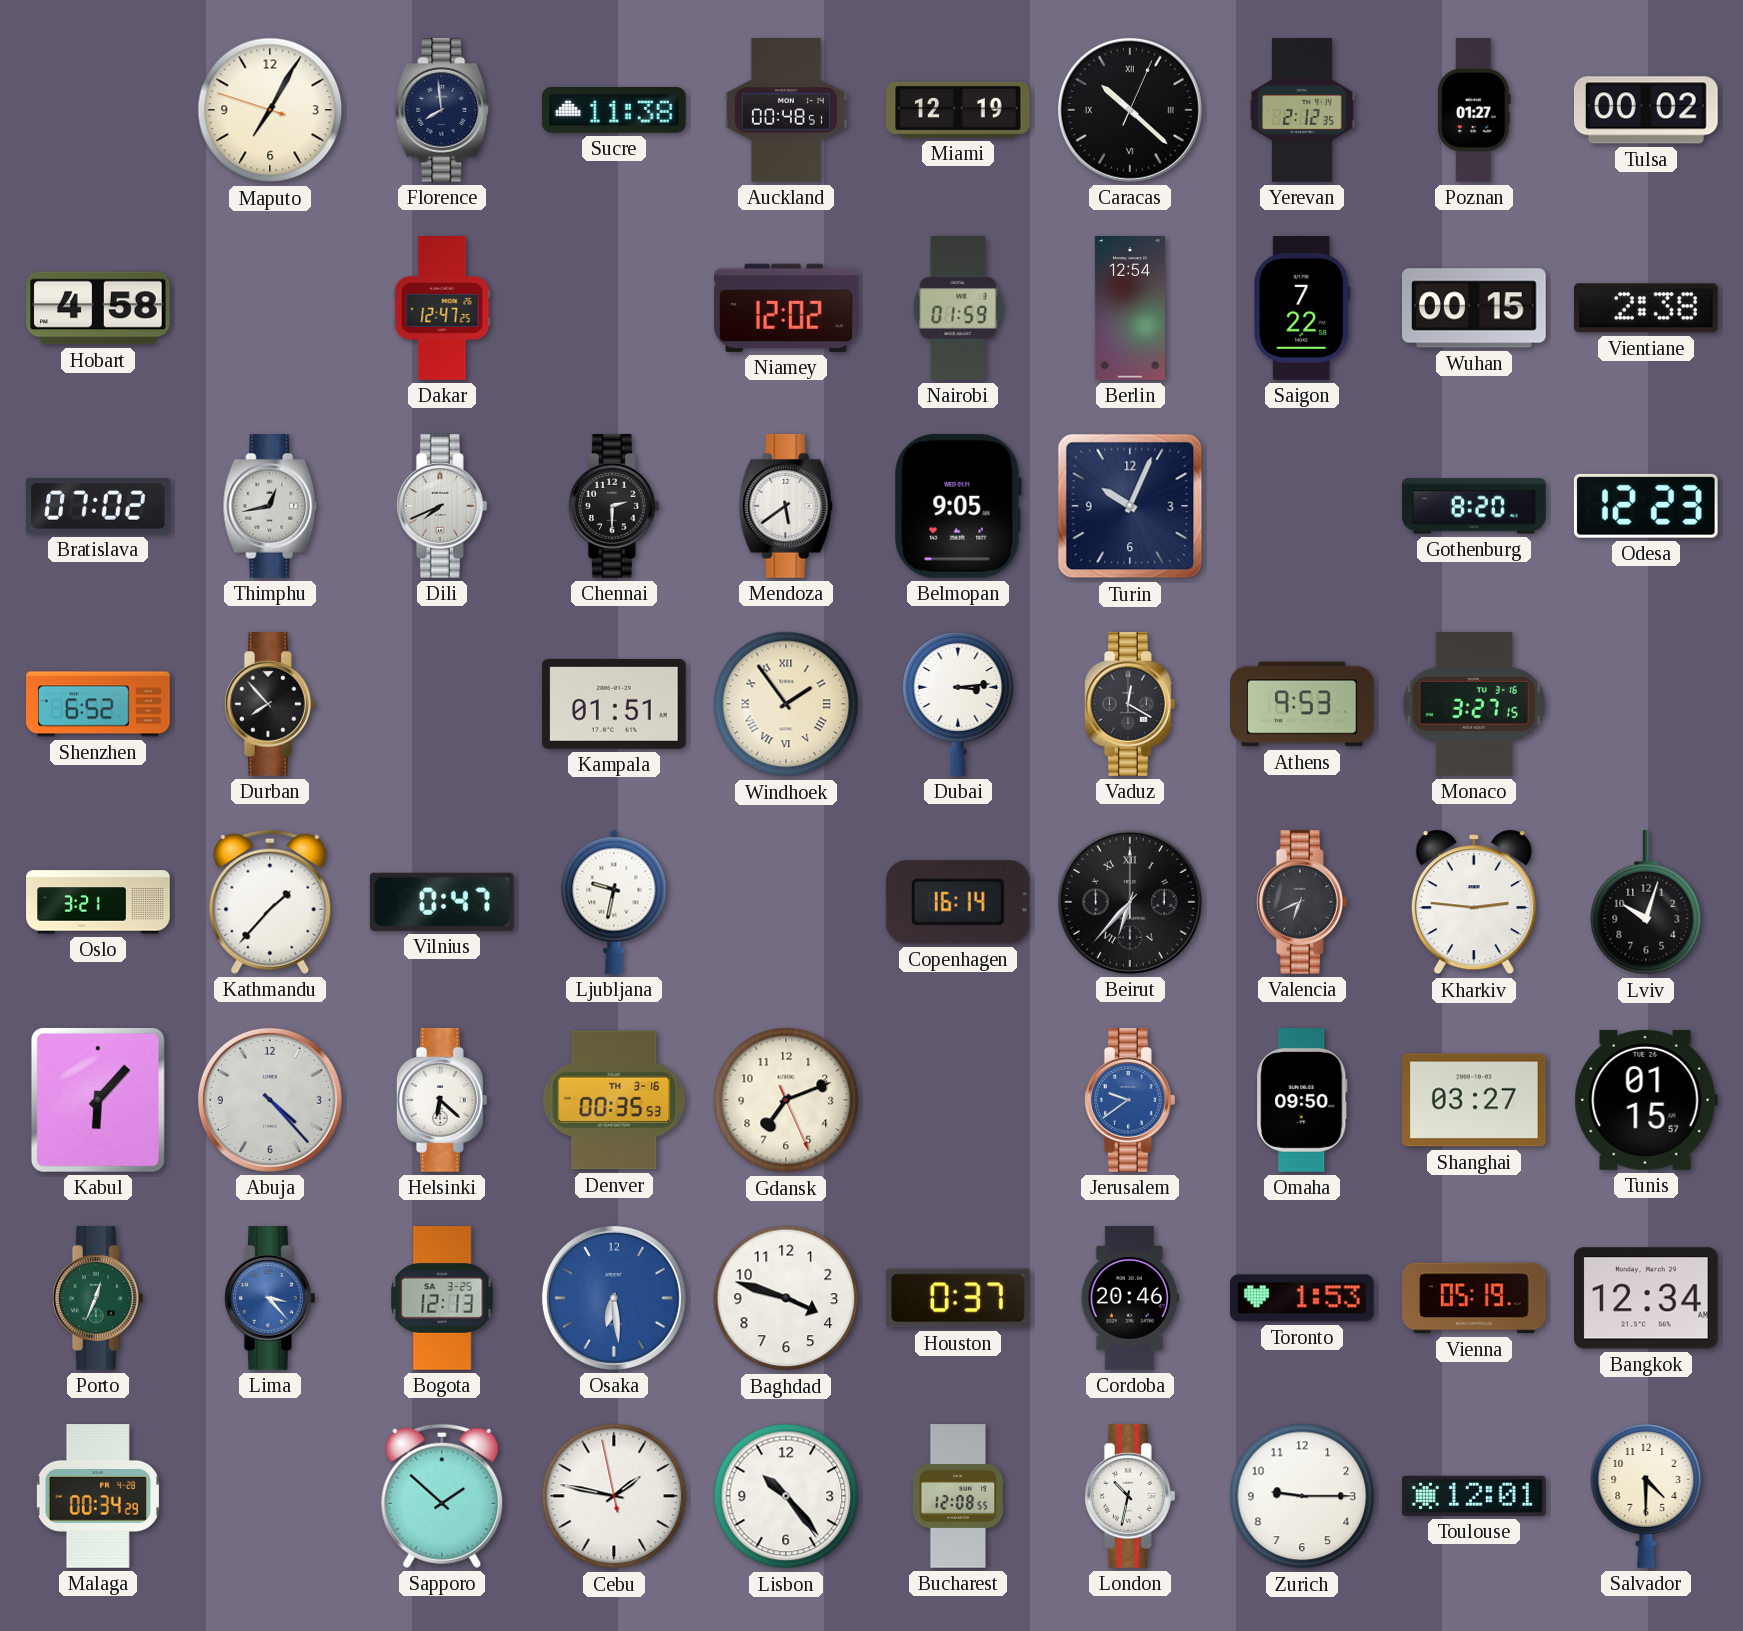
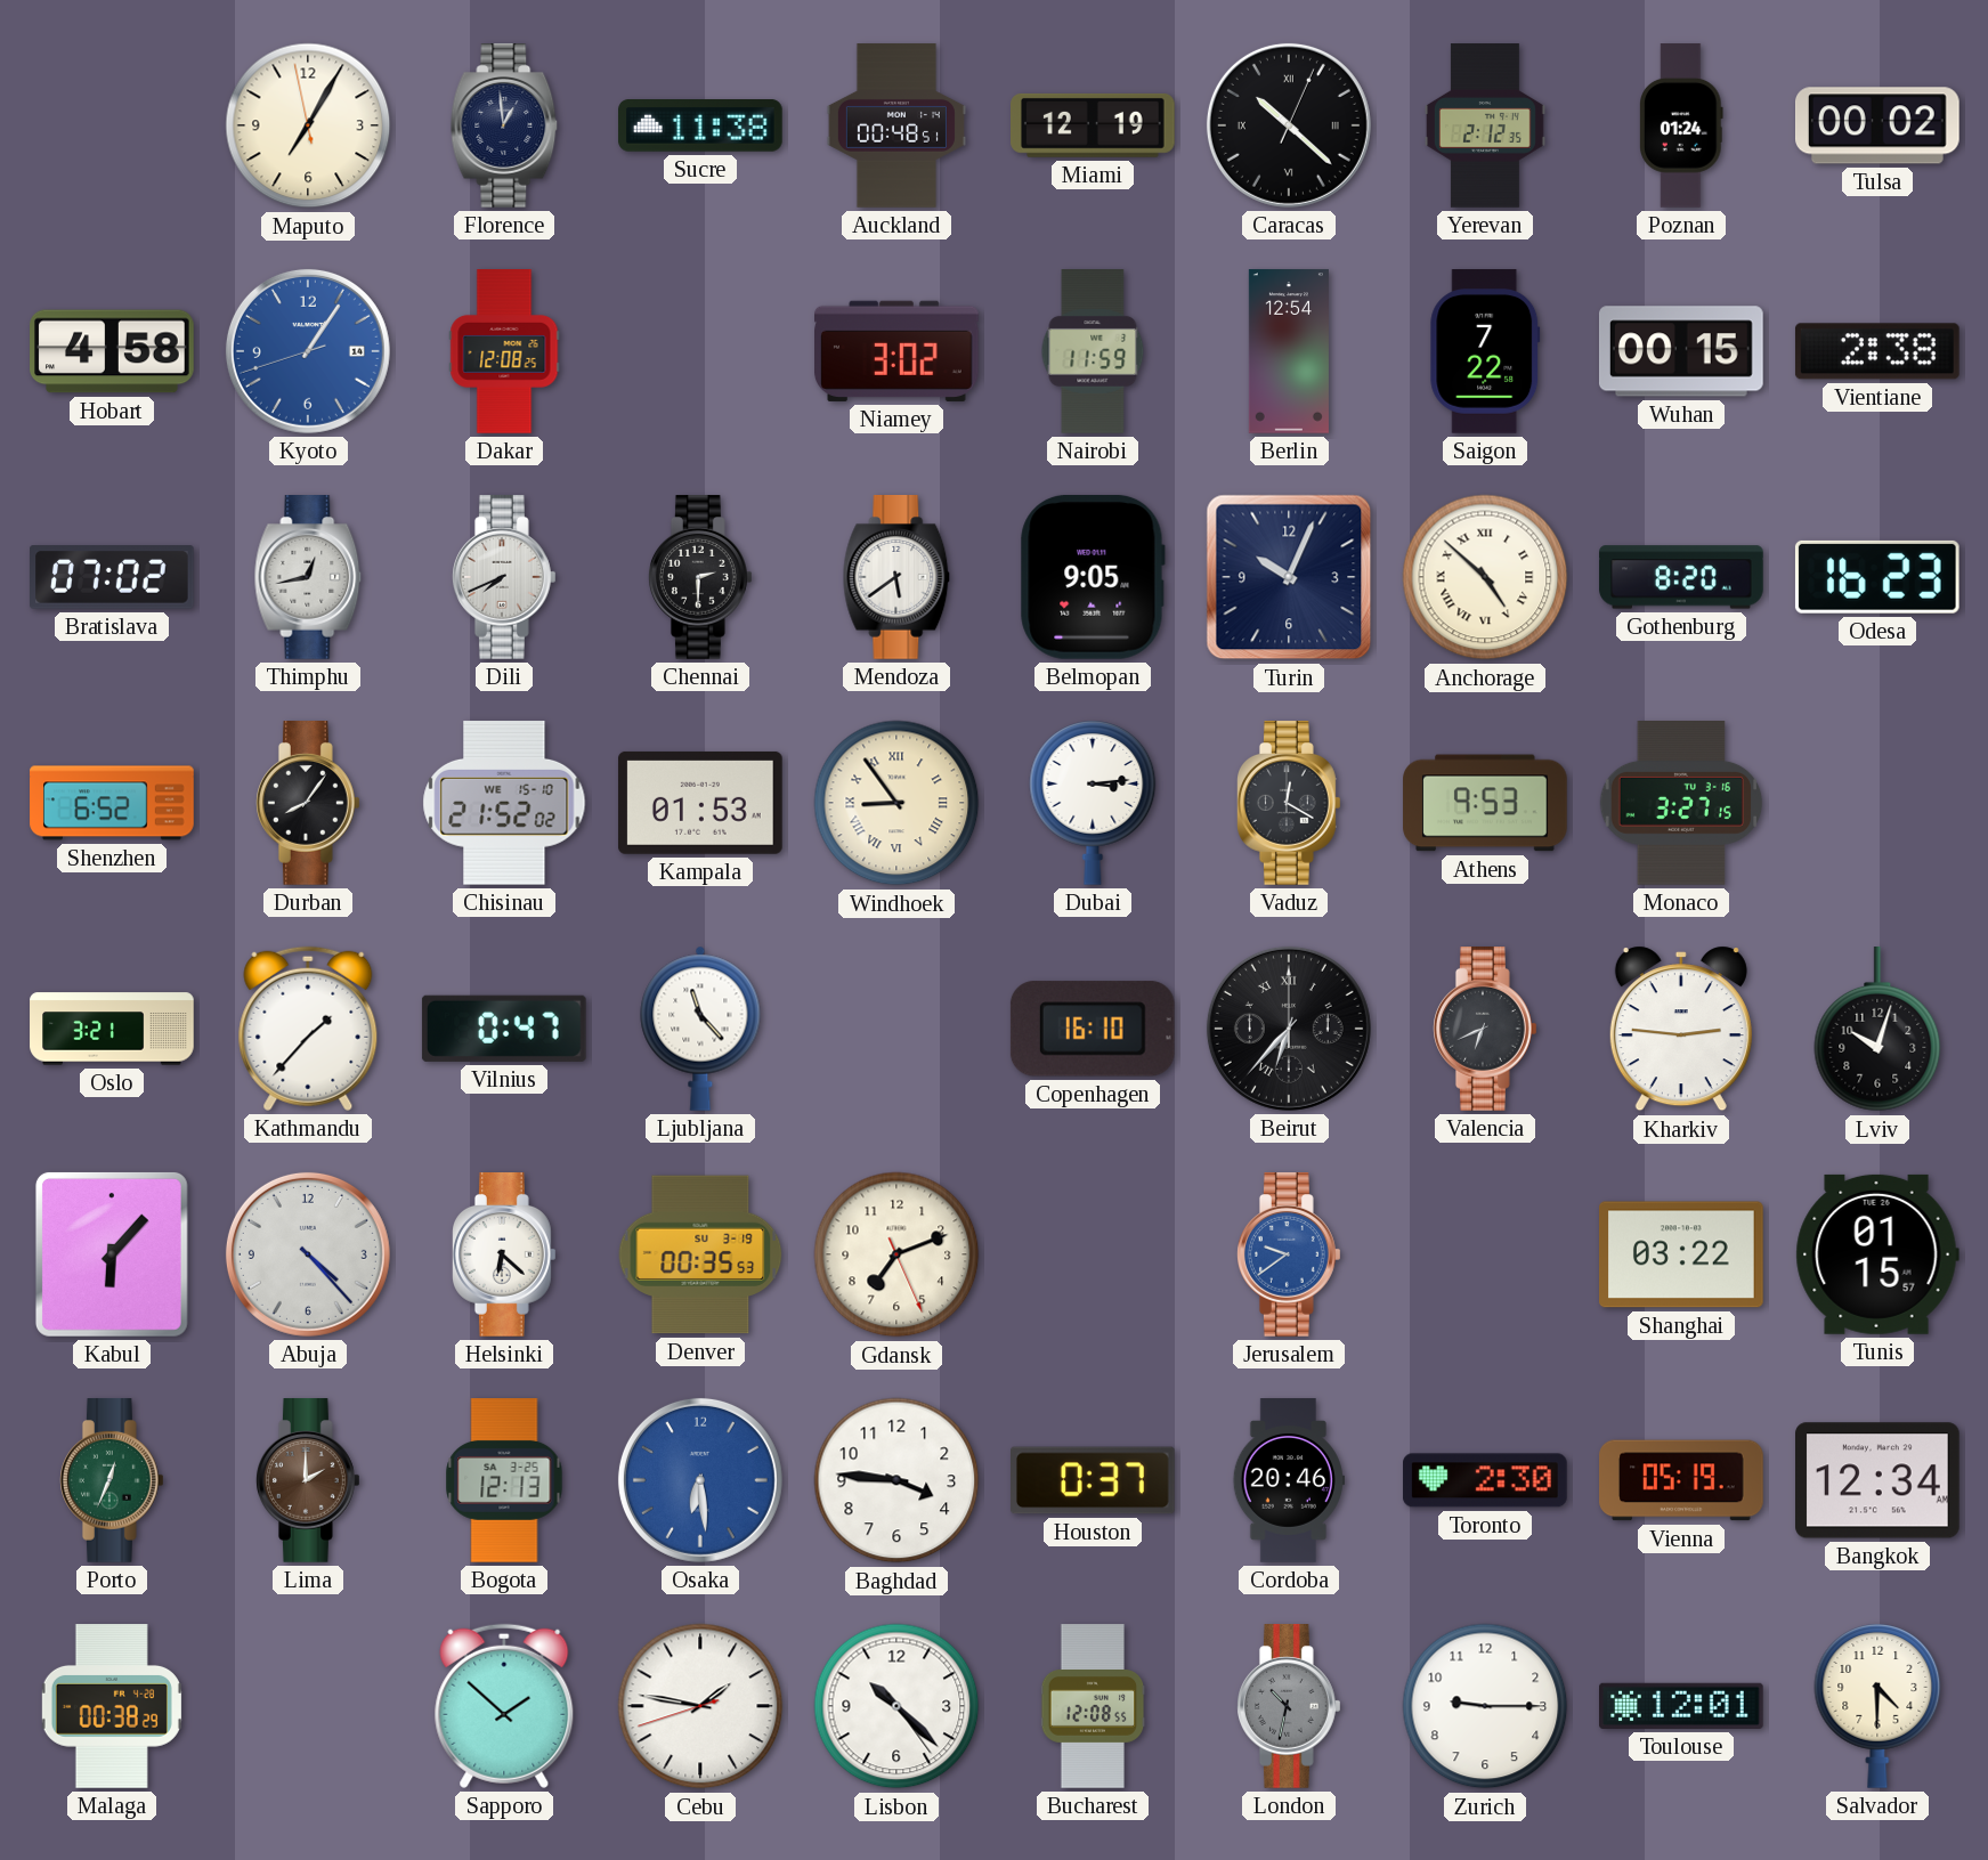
Maputo: 7:04:48 -> 7:04:58
Florence: 7:59 -> 12:59
Poznan: 01:27 -> 01:24
Kyoto: none -> 1:05
Dakar: 12:47 -> 12:08
Niamey: 12:02 -> 3:02
Nairobi: 01:59 -> 11:59
Anchorage: none -> 4:52
Odesa: 12:23 -> 16:23
Durban: 7:53 -> 8:06
Chisinau: none -> 21:52
Kampala: 01:51 -> 01:53
Windhoek: 1:54 -> 8:54
Ljubljana: 9:32 -> 11:23
Copenhagen: 16:14 -> 16:10
Denver date: TH 3-16 -> SU 3-19
Omaha: 09:50 -> none
Shanghai: 03:27 -> 03:22
Lima: 3:23 -> 2:00
Lima dial: blue -> brown
Baghdad: 3:48 -> 3:46
Toronto: 1:53 -> 2:30
Malaga: 00:34 -> 00:38
Cebu: 1:46:58 -> 1:46:42
Lisbon: 10:23 -> 10:22
London dial: white -> grey
